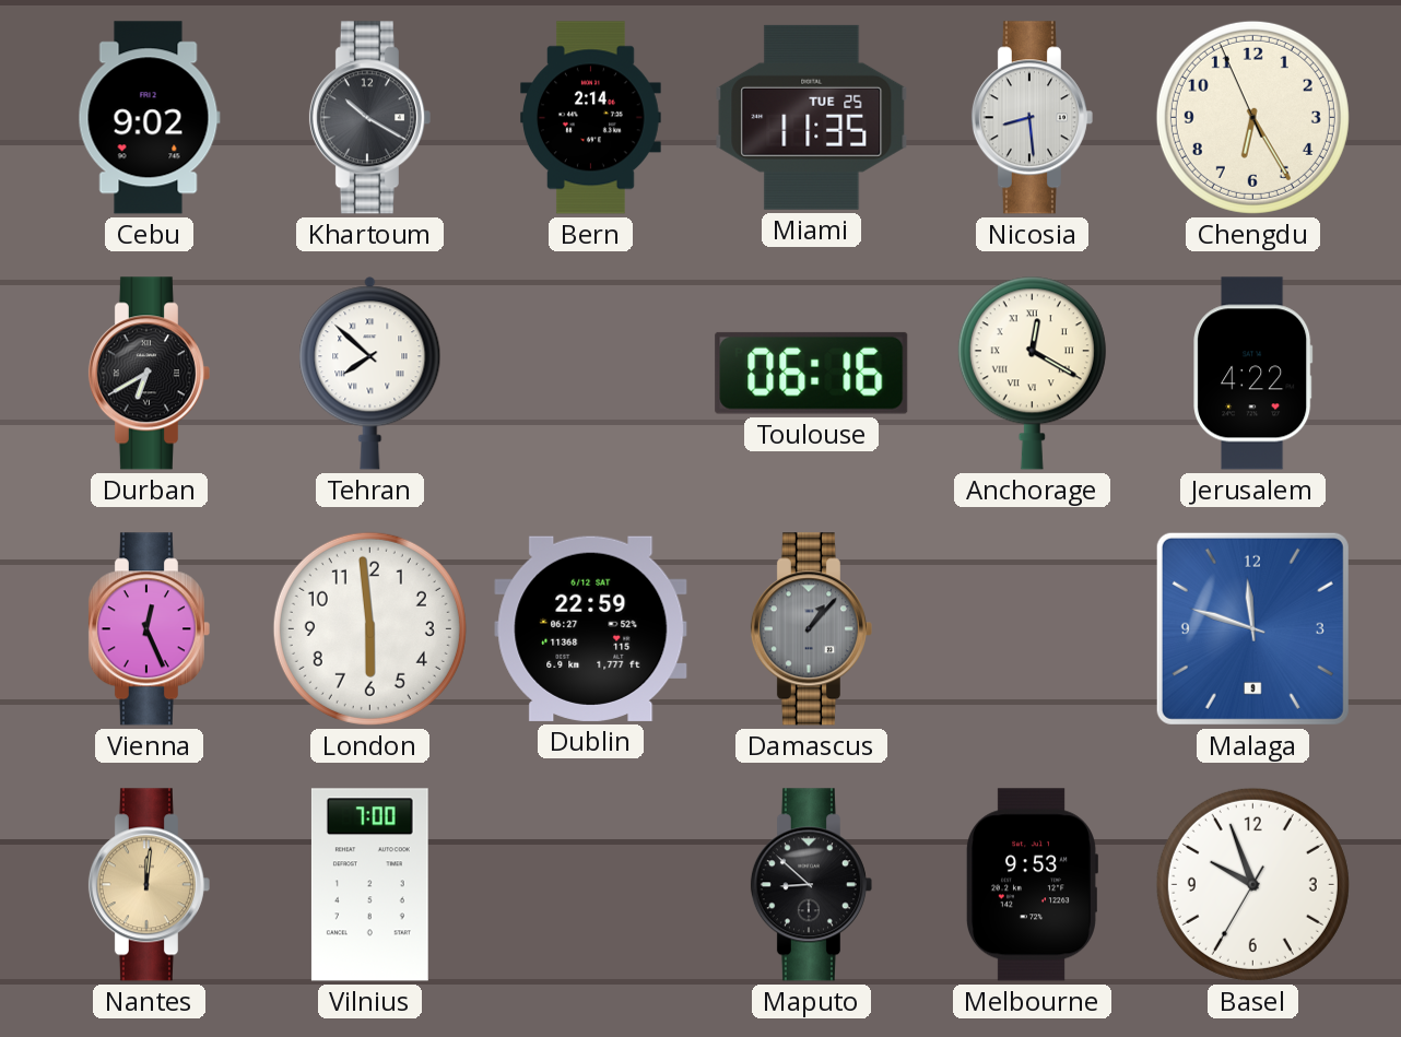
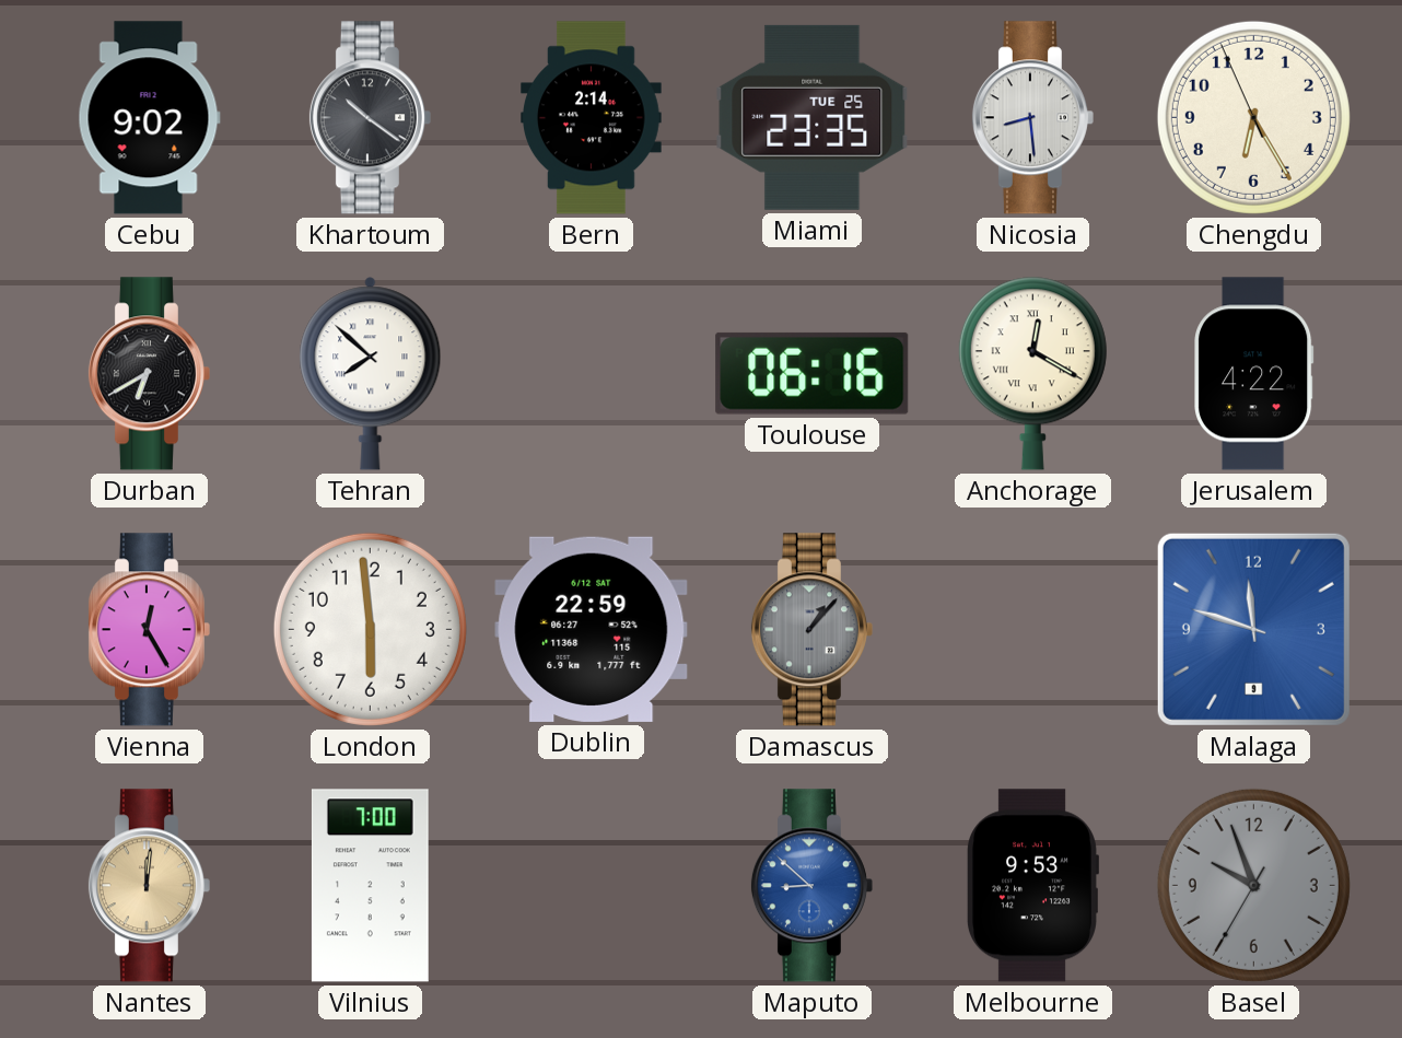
Khartoum: 10:20 -> 10:21
Miami: 11:35 -> 23:35
Vienna: 12:26 -> 12:25
Maputo dial: black -> blue
Basel dial: white -> grey
